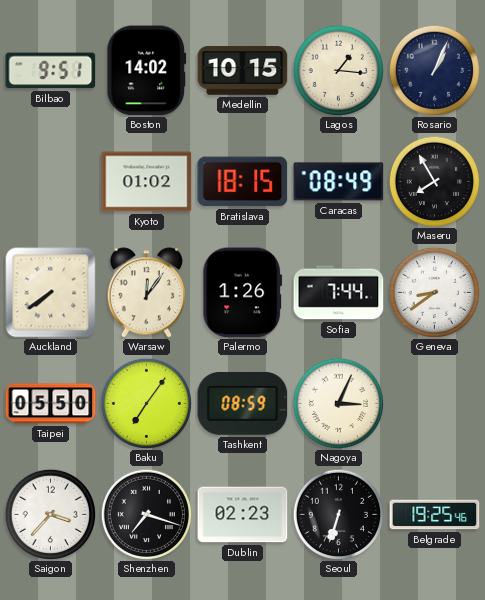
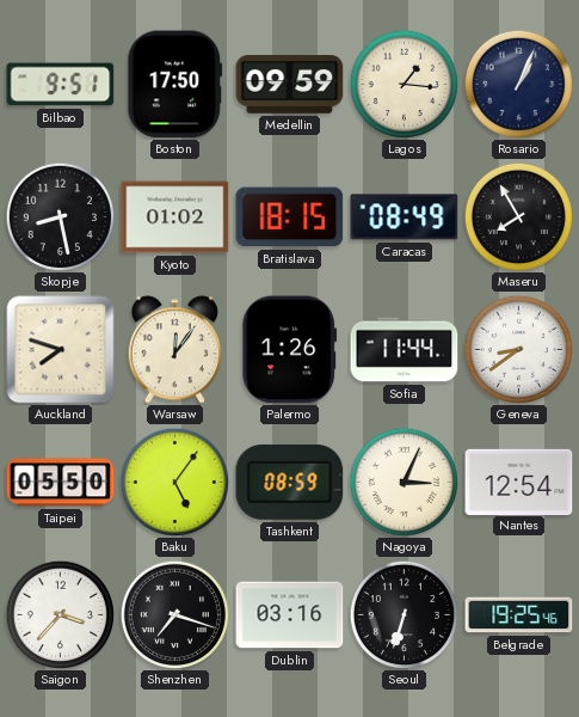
Boston: 14:02 -> 17:50
Medellin: 10:15 -> 09:59
Skopje: none -> 8:28
Auckland: 7:39 -> 7:48
Sofia: 7:44 -> 11:44
Baku: 7:06 -> 5:06
Nantes: none -> 12:54
Dublin: 02:23 -> 03:16
